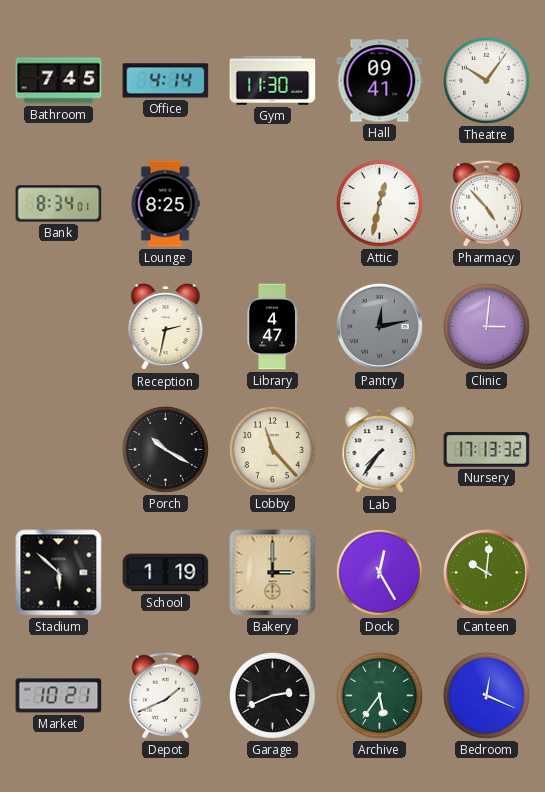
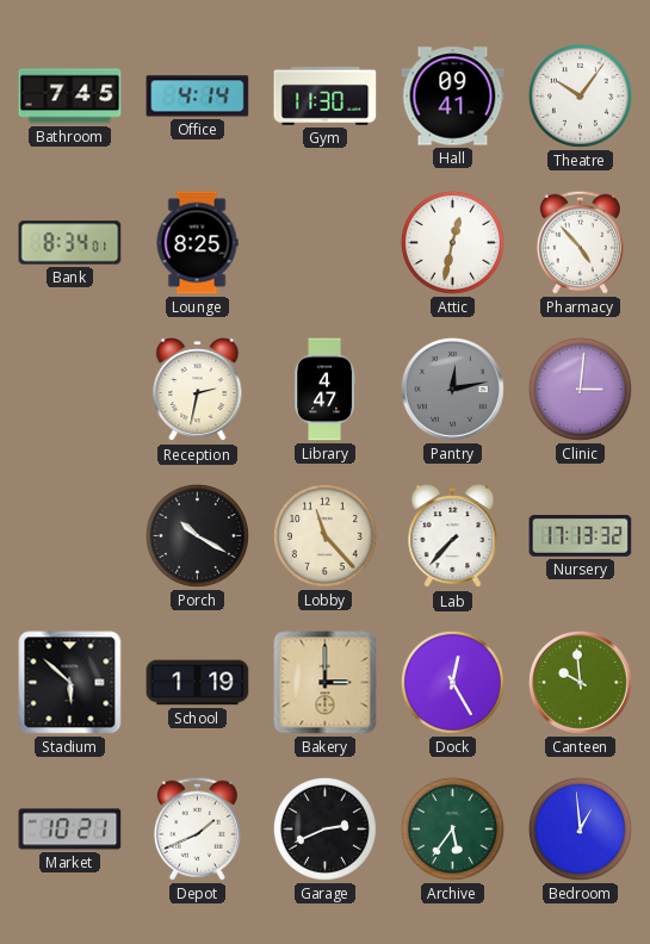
Lab: 7:36 -> 7:37
Canteen: 10:01 -> 9:59
Bedroom: 12:19 -> 12:59
